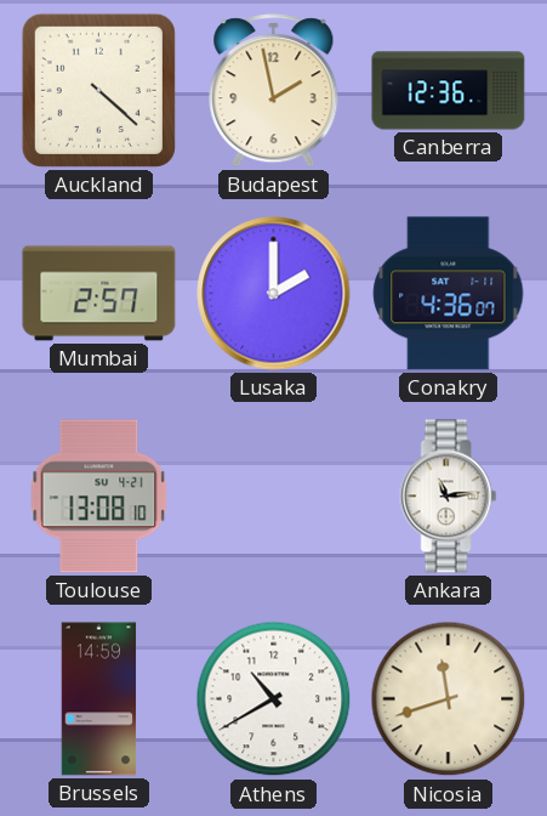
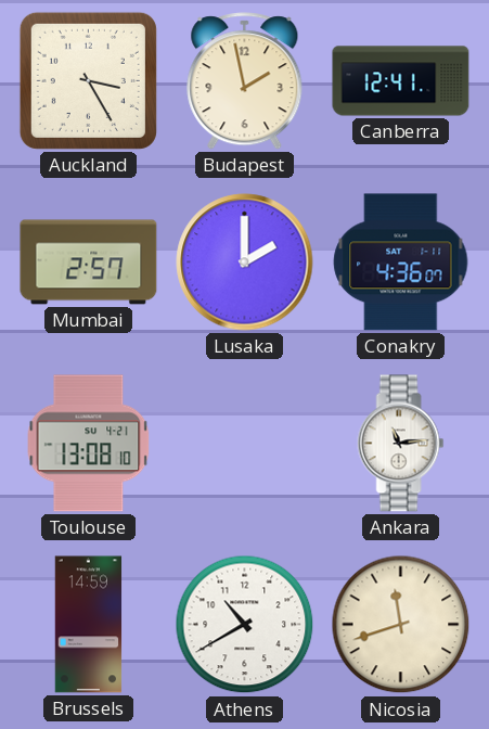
Auckland: 4:22 -> 3:25
Canberra: 12:36 -> 12:41
